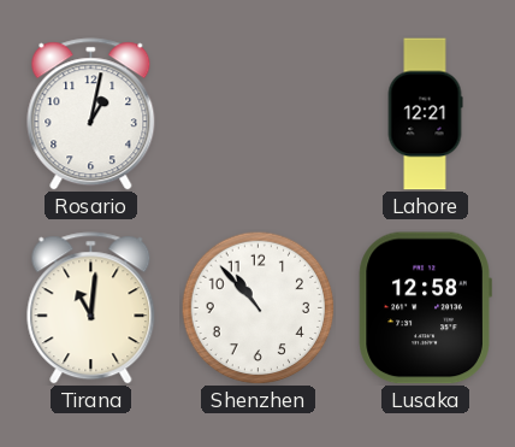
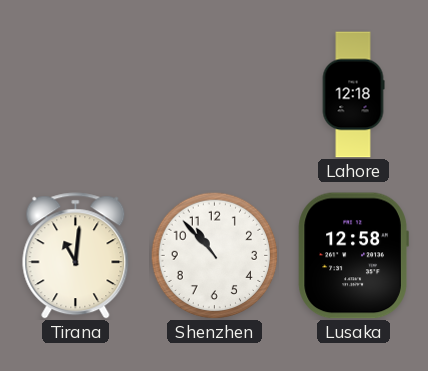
Rosario: 1:02 -> none
Lahore: 12:21 -> 12:18
